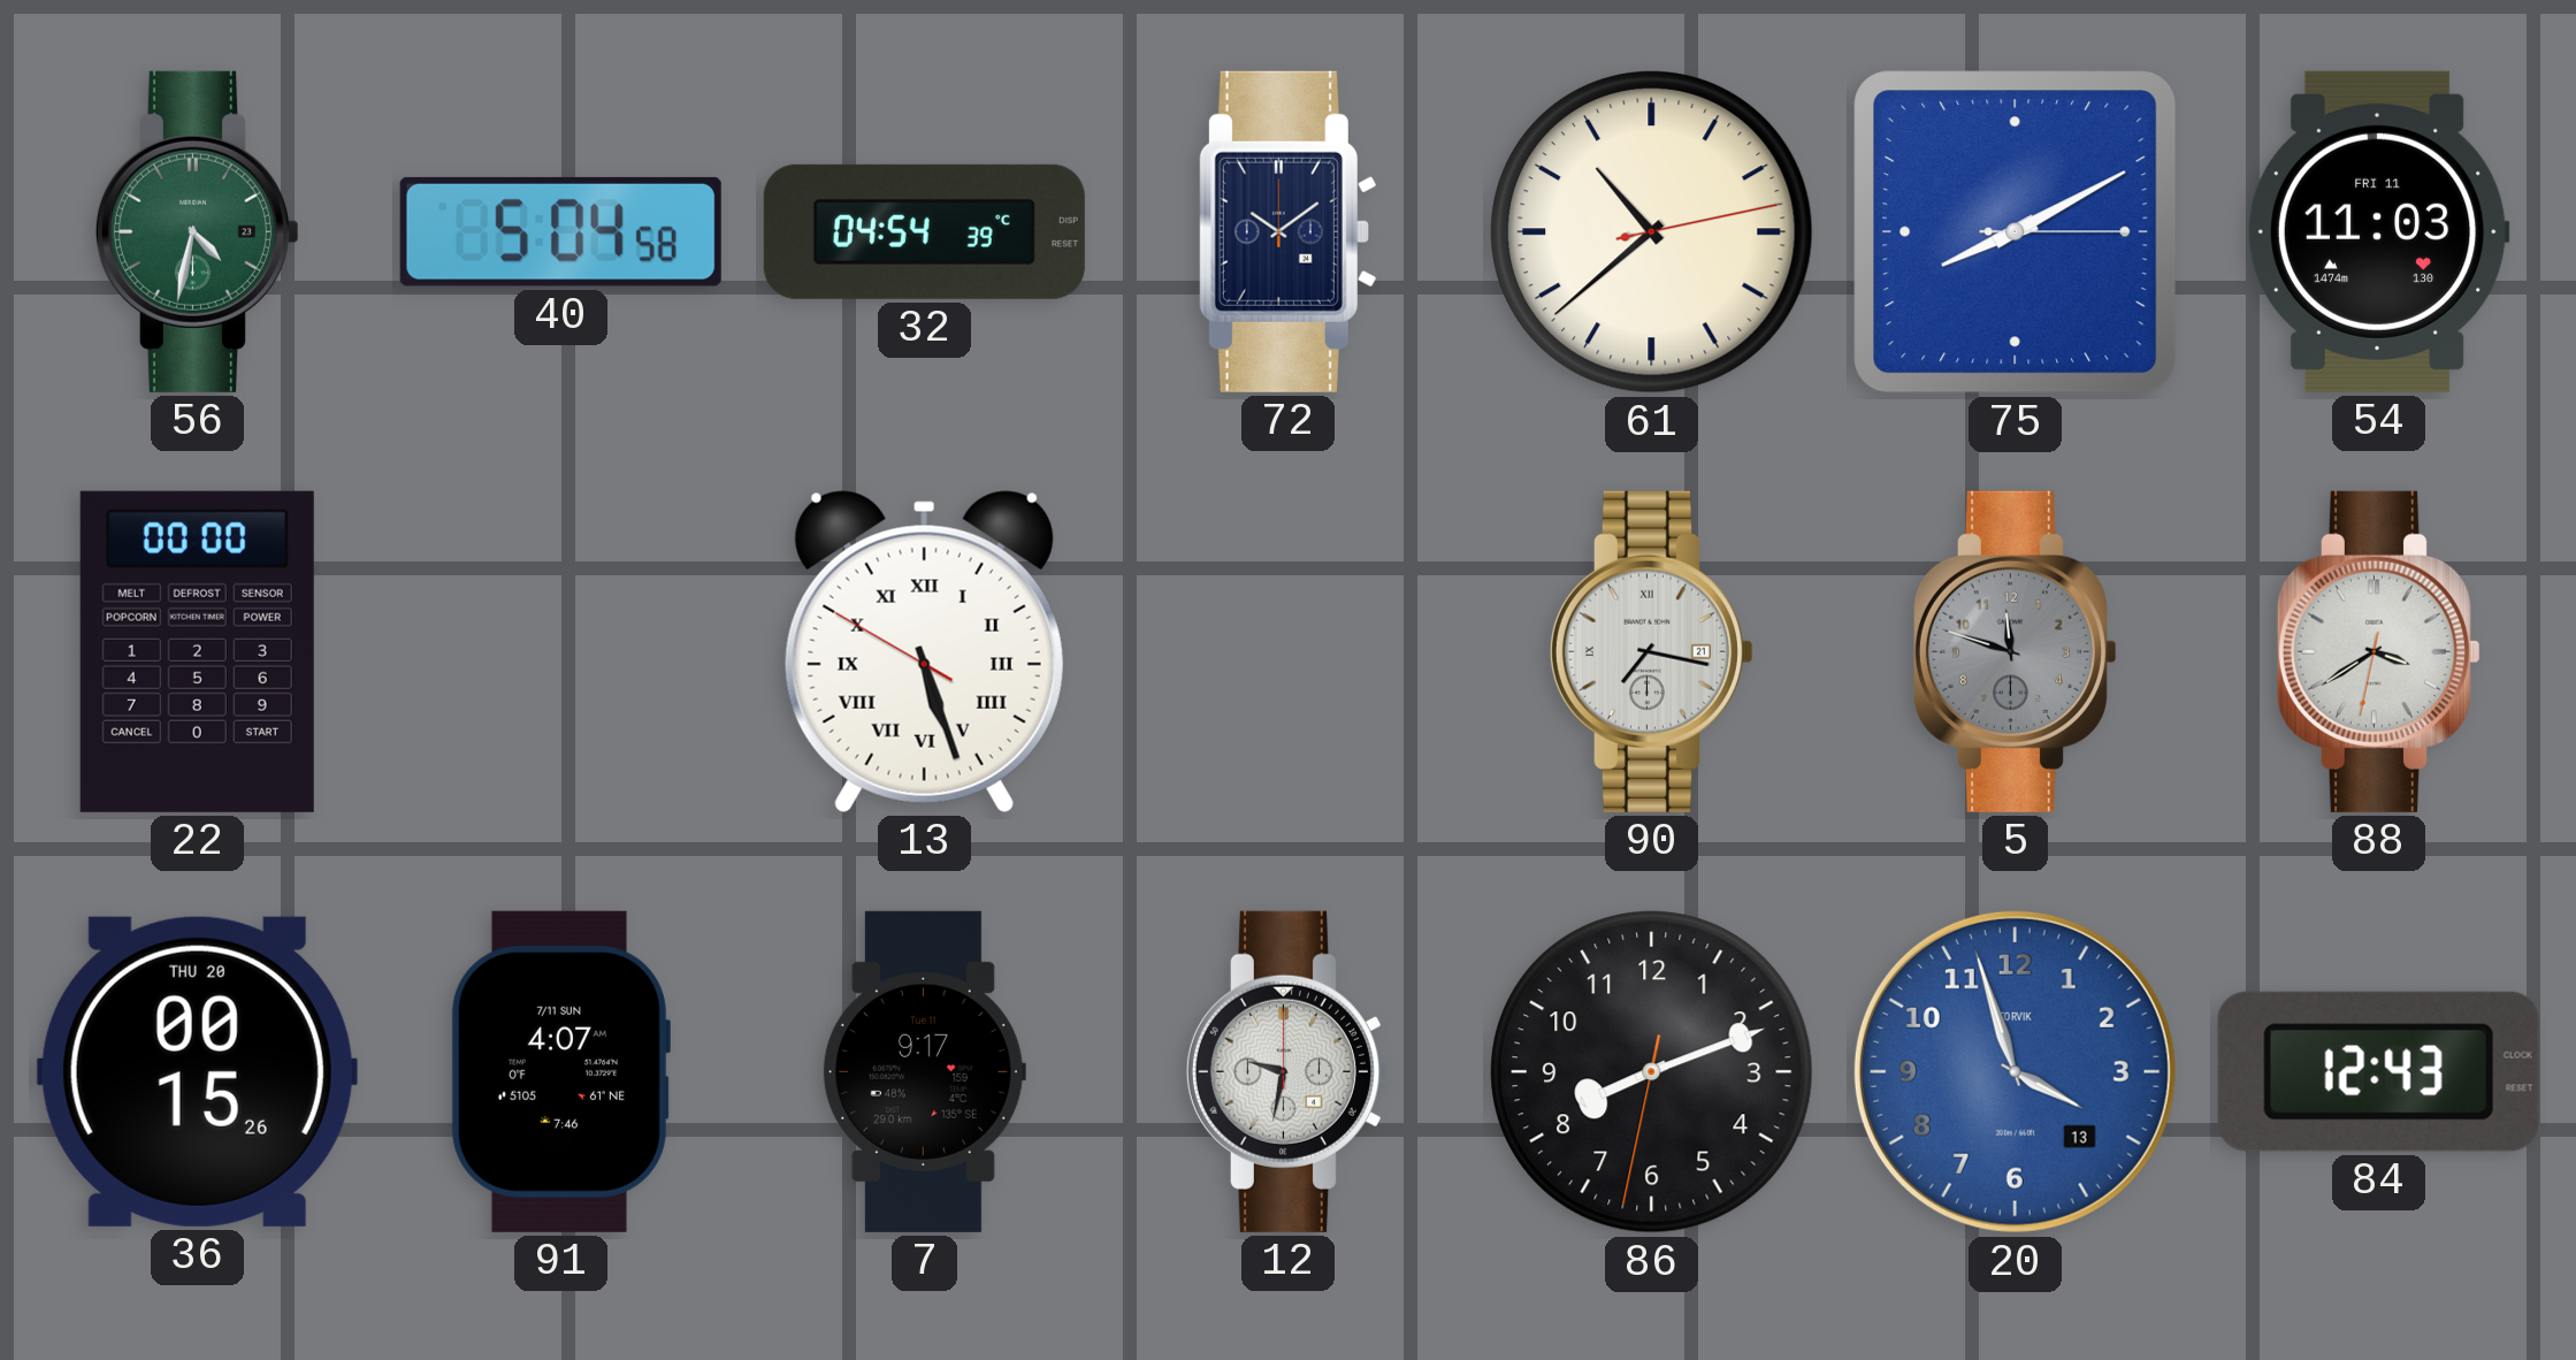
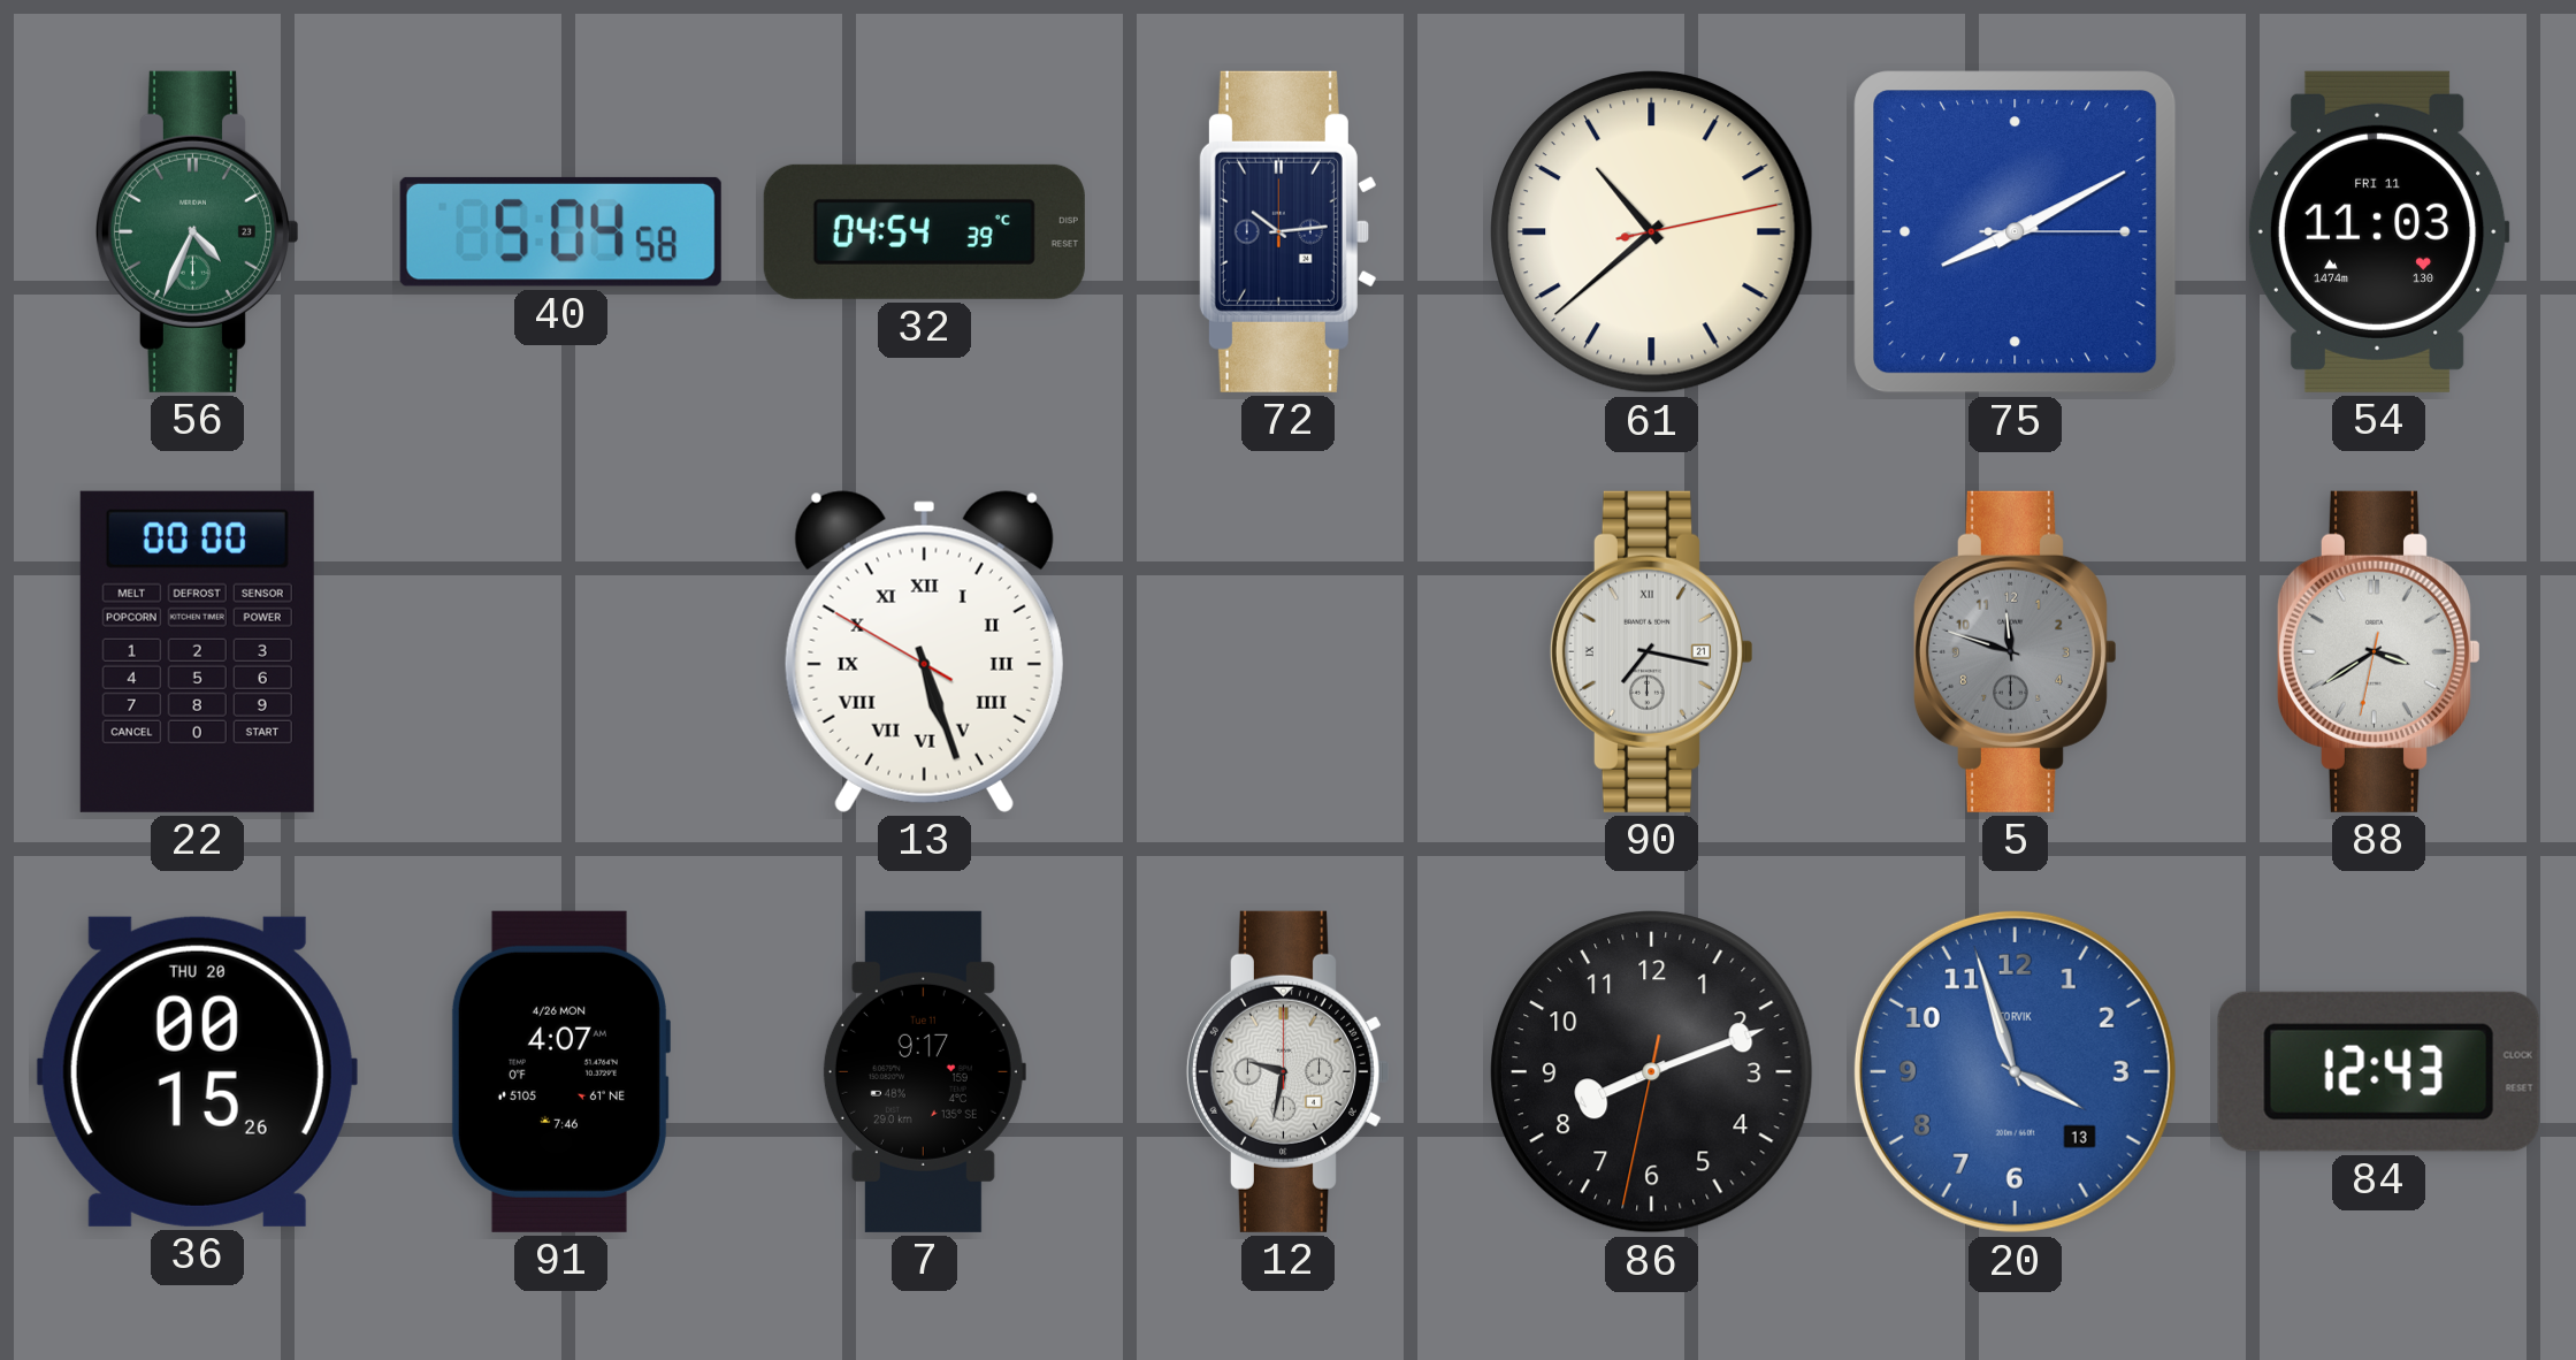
56: 4:32 -> 4:34
72: 10:09 -> 10:14
91 date: 7/11 SUN -> 4/26 MON
